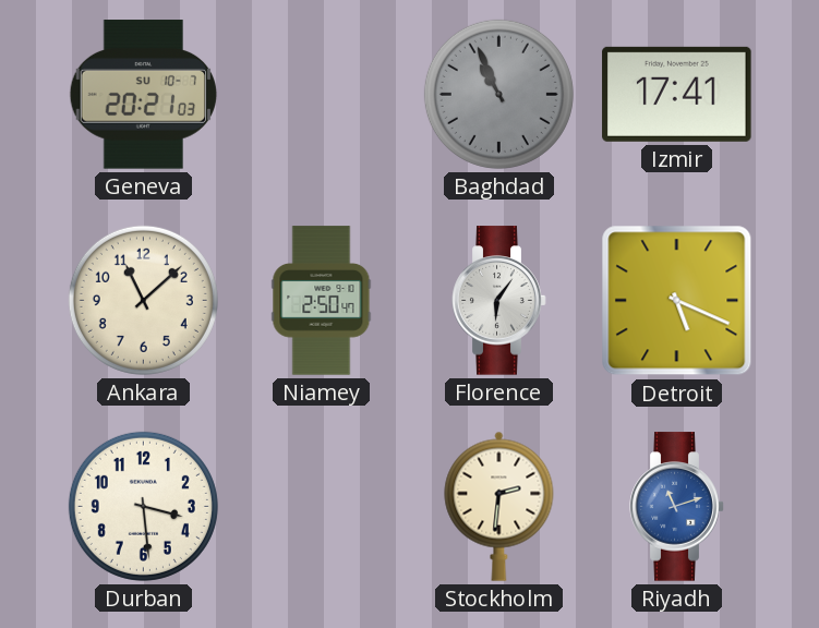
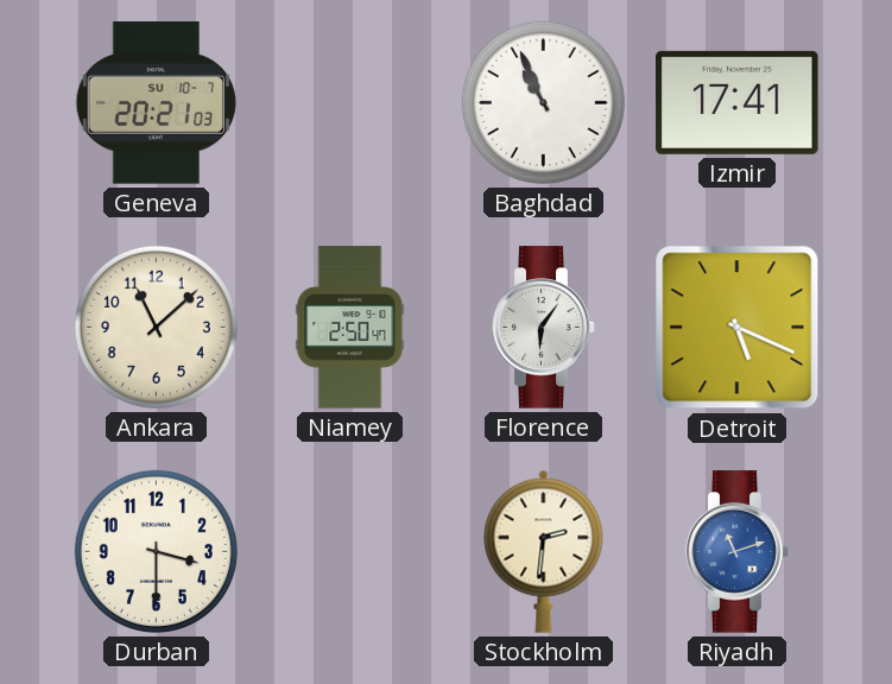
Baghdad dial: grey -> white
Durban: 3:29 -> 3:30
